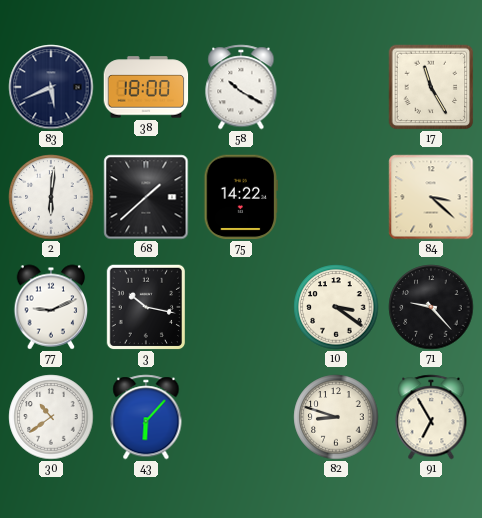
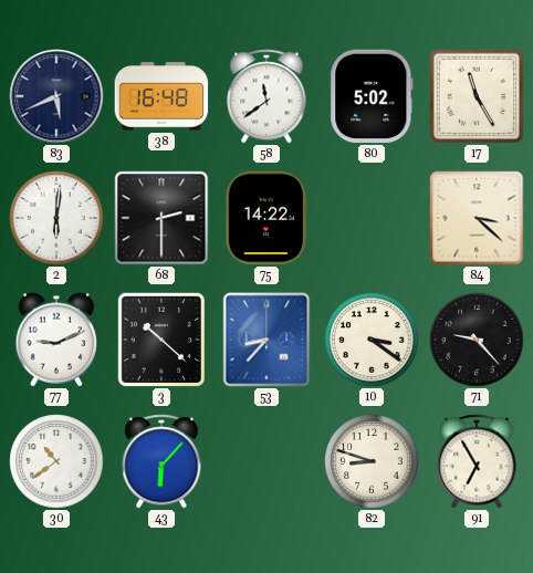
38: 18:00 -> 16:48
58: 10:20 -> 11:39
80: none -> 5:02
68: 1:38 -> 2:30
3: 10:17 -> 10:22
53: none -> 8:37
